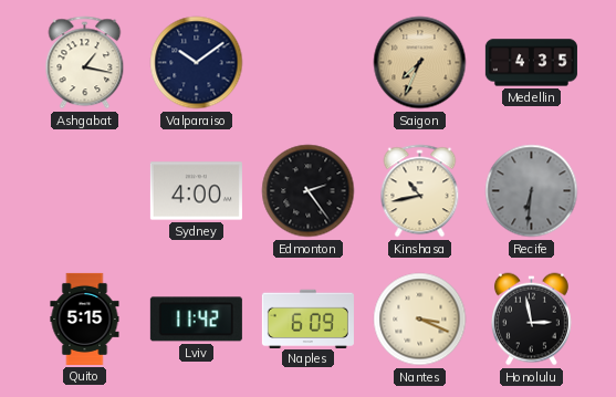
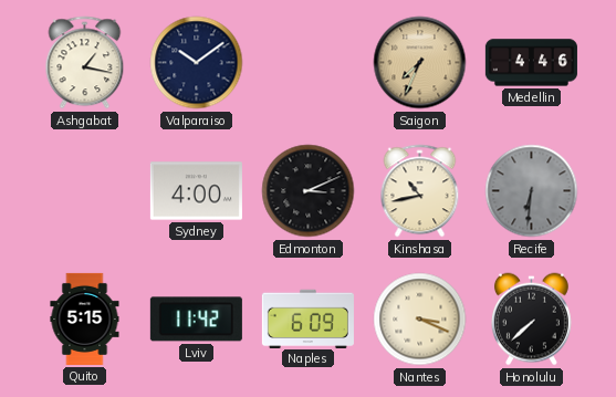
Medellin: 4:35 -> 4:46
Edmonton: 2:24 -> 3:11
Honolulu: 2:58 -> 7:38
